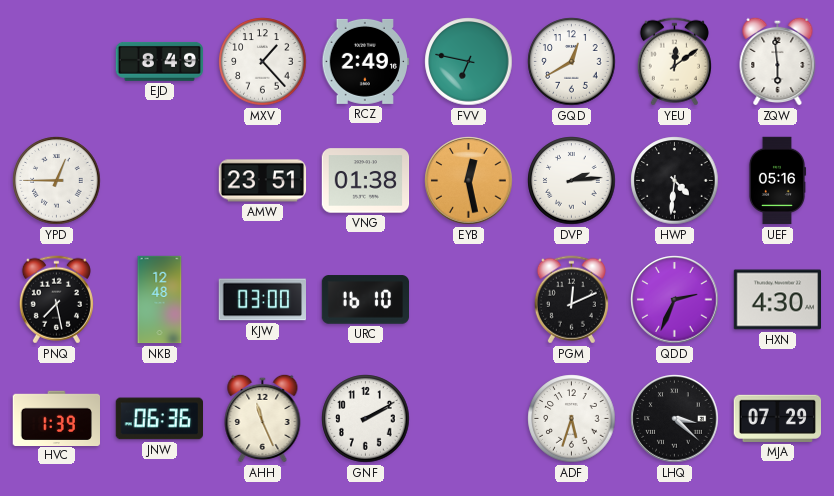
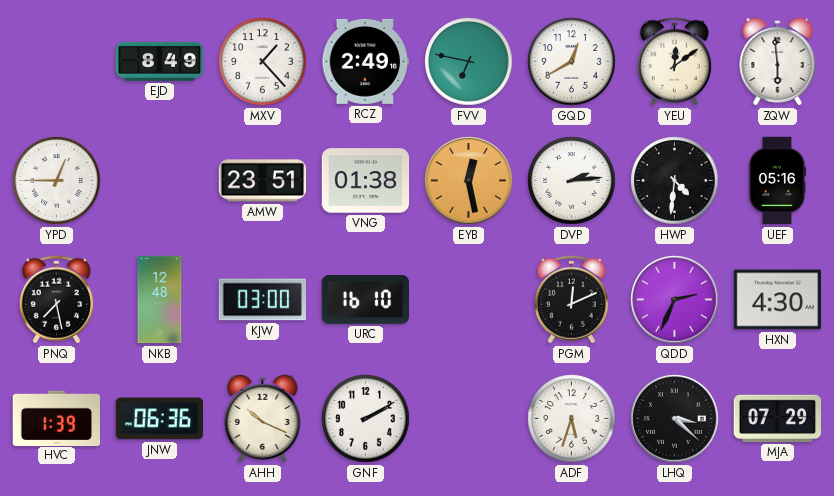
AHH: 11:26 -> 10:19
